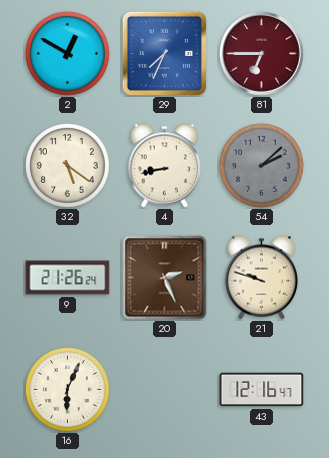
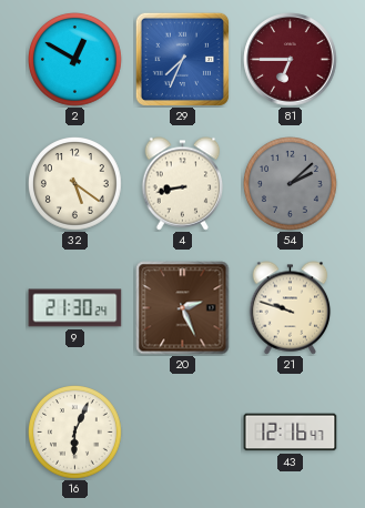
9: 21:26 -> 21:30
